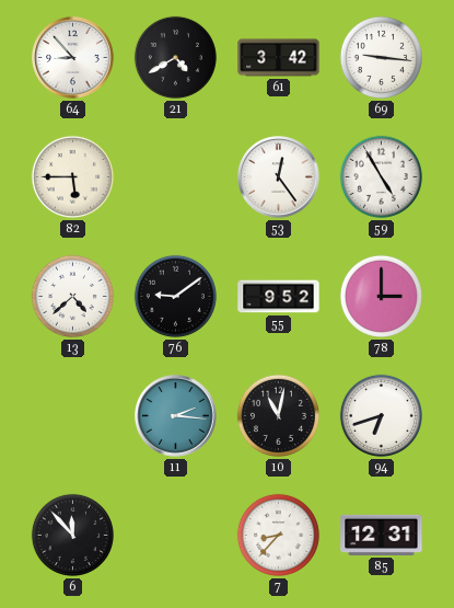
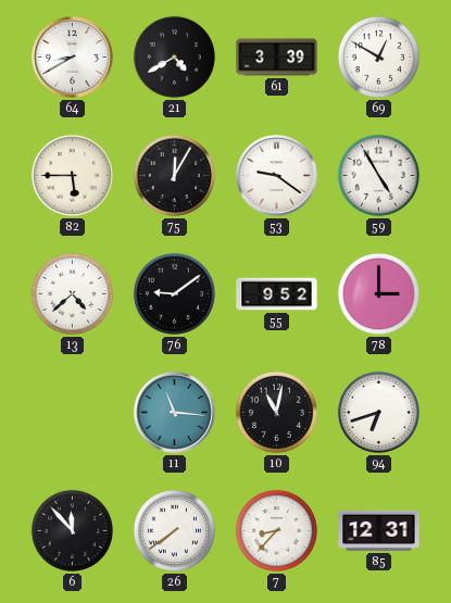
64: 8:53 -> 8:40
61: 3:42 -> 3:39
69: 9:16 -> 12:50
75: none -> 12:05
53: 12:24 -> 9:21
11: 2:16 -> 11:16
26: none -> 7:39
